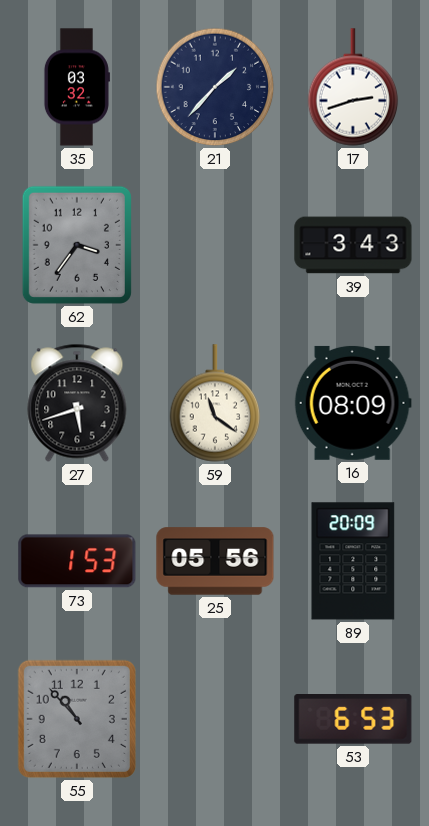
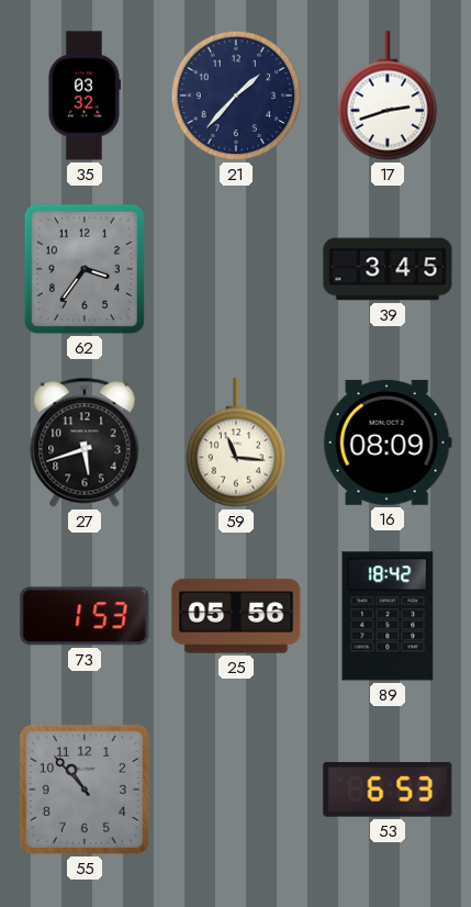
39: 3:43 -> 3:45
59: 11:21 -> 11:16
89: 20:09 -> 18:42
